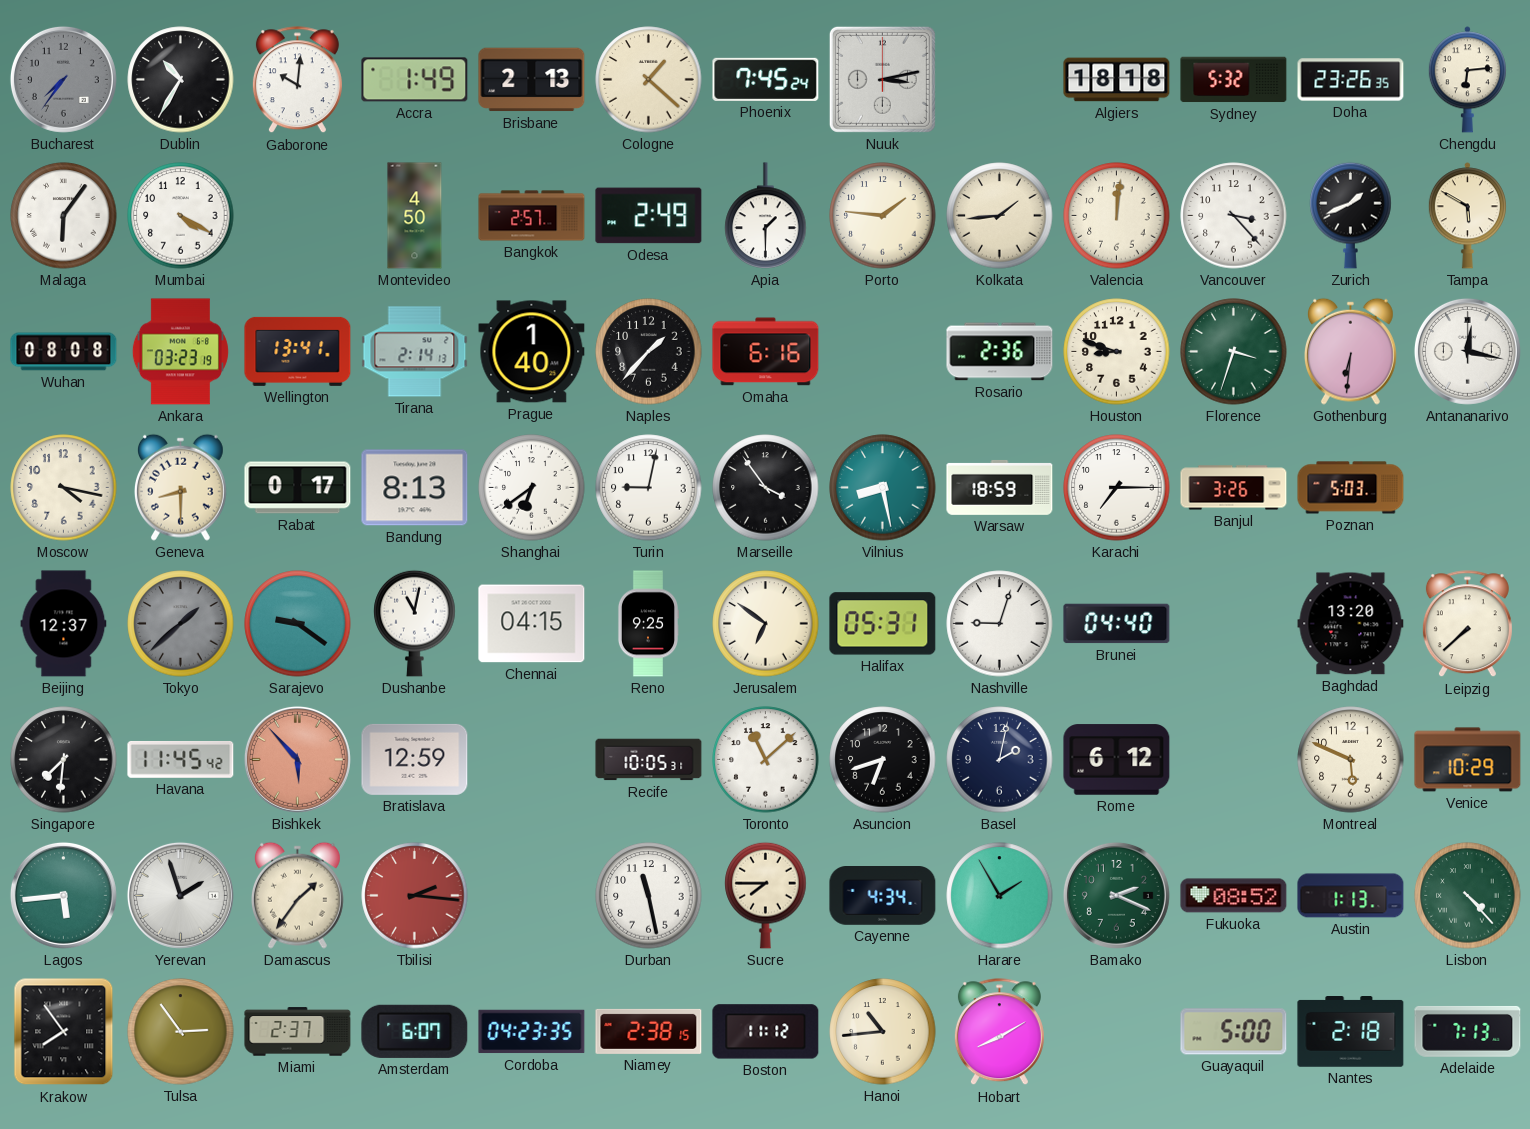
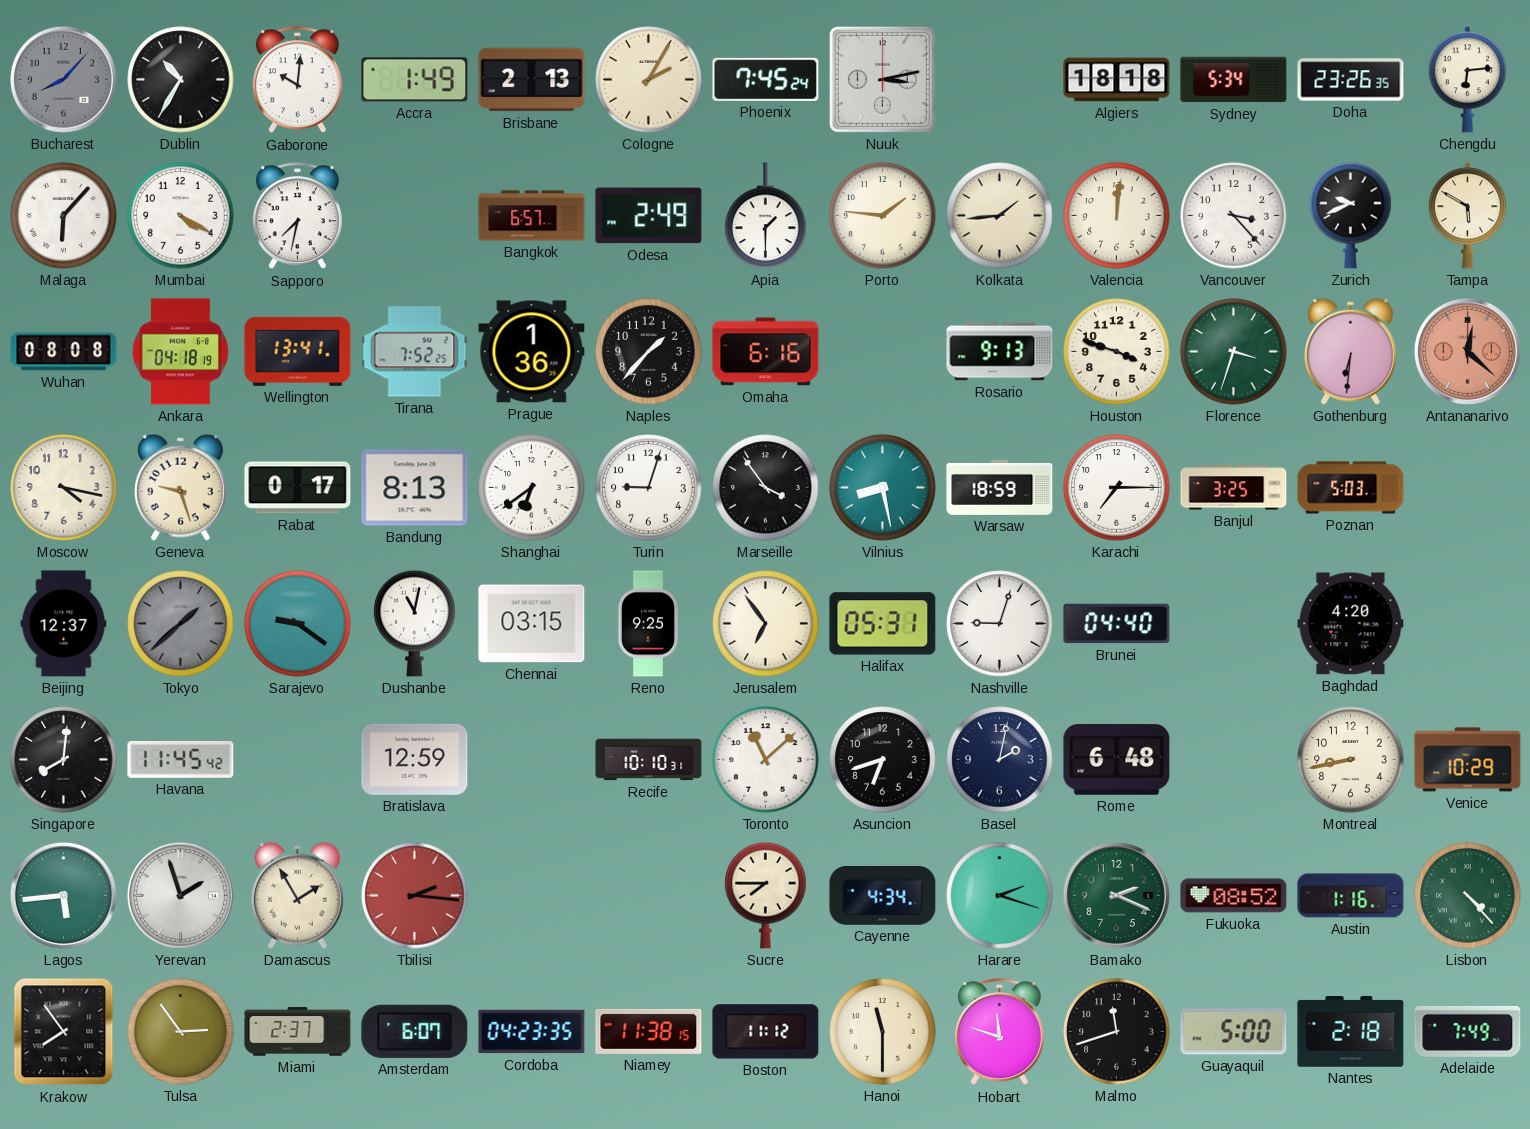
Bucharest: 7:36 -> 8:07
Cologne: 1:22 -> 2:05
Sydney: 5:32 -> 5:34
Malaga: 6:06 -> 6:07
Sapporo: none -> 7:32
Montevideo: 4:50 -> none
Bangkok: 2:57 -> 6:57
Zurich: 1:41 -> 9:41
Ankara: 03:23 -> 04:18
Tirana: 2:14 -> 7:52
Prague: 1:40 -> 1:36
Rosario: 2:36 -> 9:13
Houston: 8:48 -> 3:48
Antananarivo: 12:17 -> 12:22
Antananarivo dial: white -> salmon
Geneva: 8:30 -> 9:27
Turin: 9:02 -> 9:03
Banjul: 3:26 -> 3:25
Chennai: 04:15 -> 03:15
Jerusalem: 6:51 -> 6:54
Baghdad: 13:20 -> 4:20
Leipzig: 7:38 -> none
Singapore: 7:31 -> 8:01
Bishkek: 5:53 -> none
Recife: 10:05 -> 10:10
Rome: 6:12 -> 6:48
Montreal: 5:49 -> 8:43
Damascus: 1:36 -> 1:55
Durban: 11:28 -> none
Harare: 1:55 -> 2:18
Austin: 1:13 -> 1:16
Niamey: 2:38 -> 11:38
Hanoi: 10:44 -> 11:30
Hobart: 8:10 -> 11:48
Malmo: none -> 11:42
Adelaide: 7:13 -> 7:49
